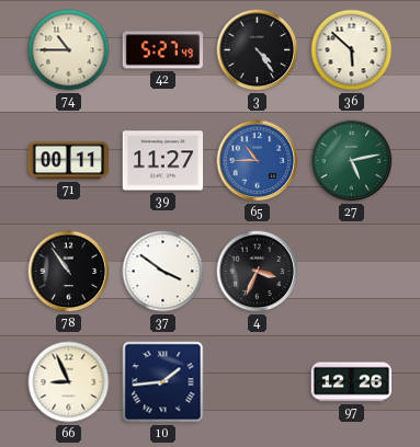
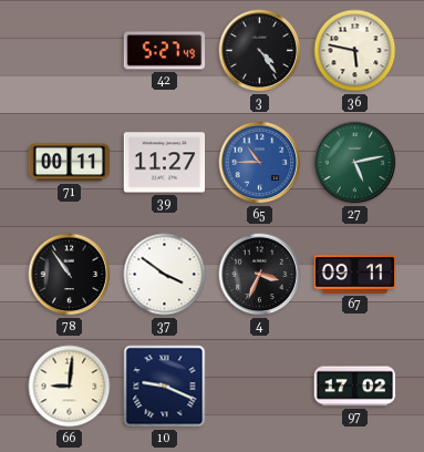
74: 10:45 -> none
36: 5:52 -> 5:47
67: none -> 09:11
66: 8:56 -> 9:01
10: 1:44 -> 9:19
97: 12:26 -> 17:02
